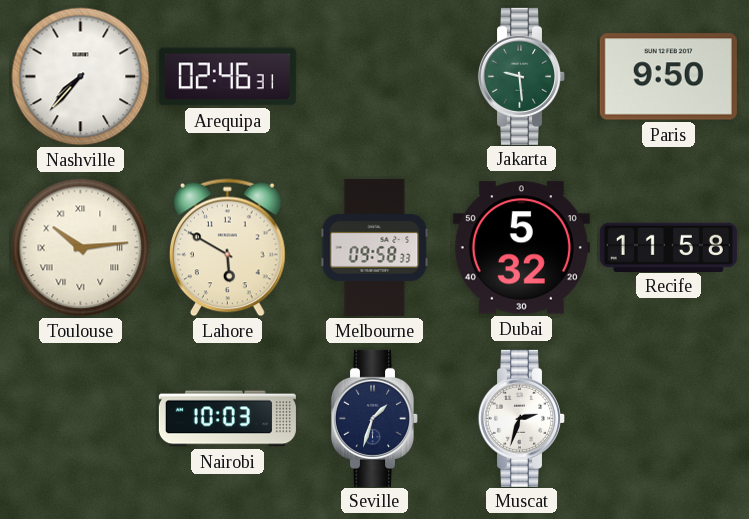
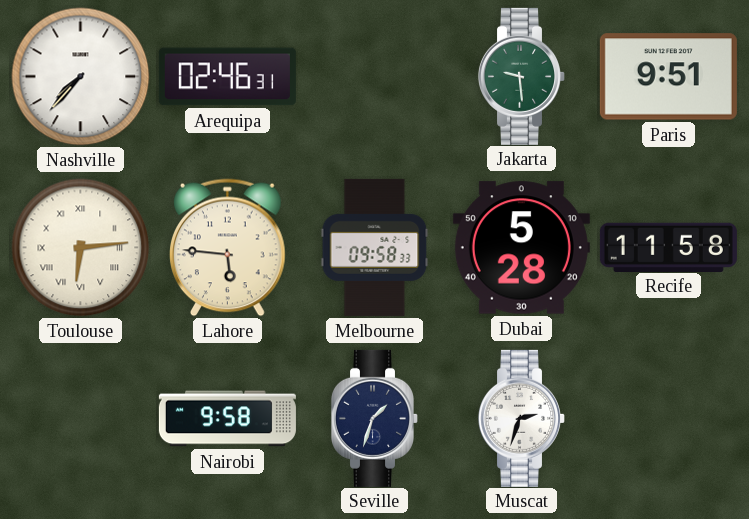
Paris: 9:50 -> 9:51
Toulouse: 10:14 -> 6:14
Lahore: 5:50 -> 5:46
Dubai: 5:32 -> 5:28
Nairobi: 10:03 -> 9:58
